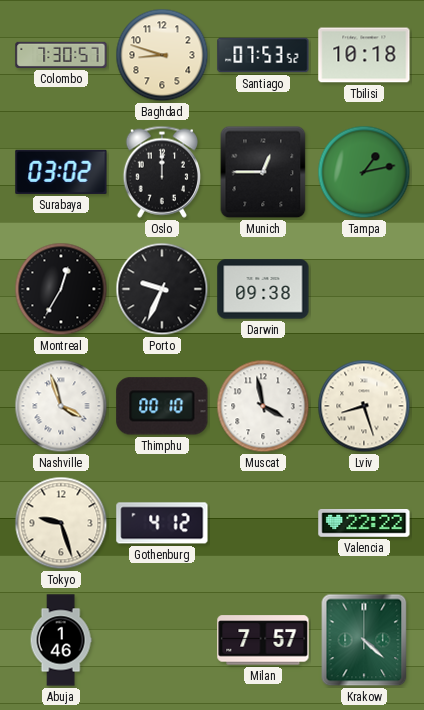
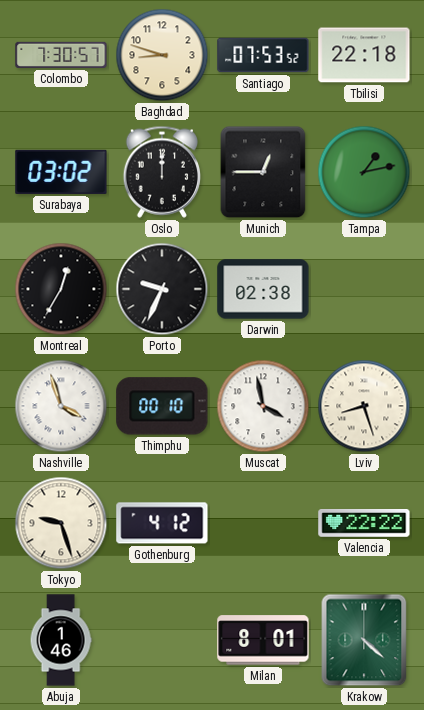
Tbilisi: 10:18 -> 22:18
Darwin: 09:38 -> 02:38
Milan: 7:57 -> 8:01
